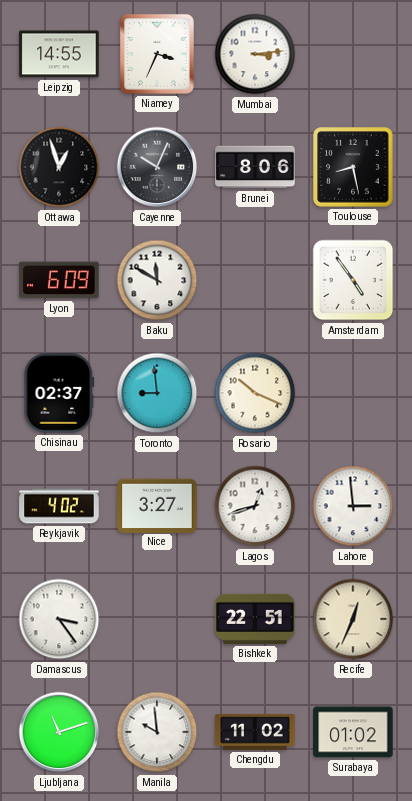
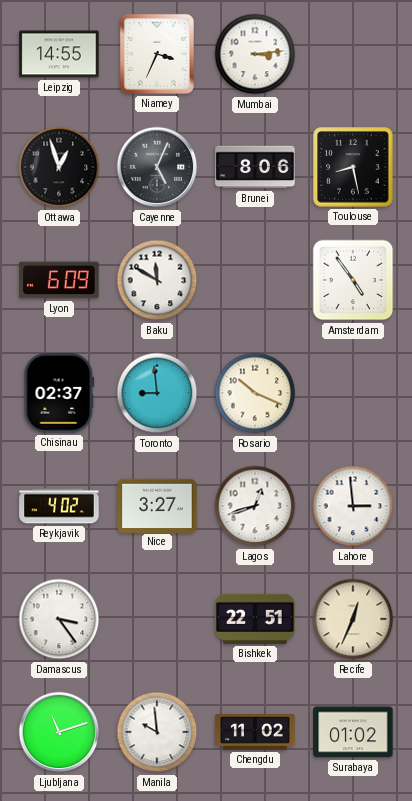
Cayenne: 10:04 -> 5:04
